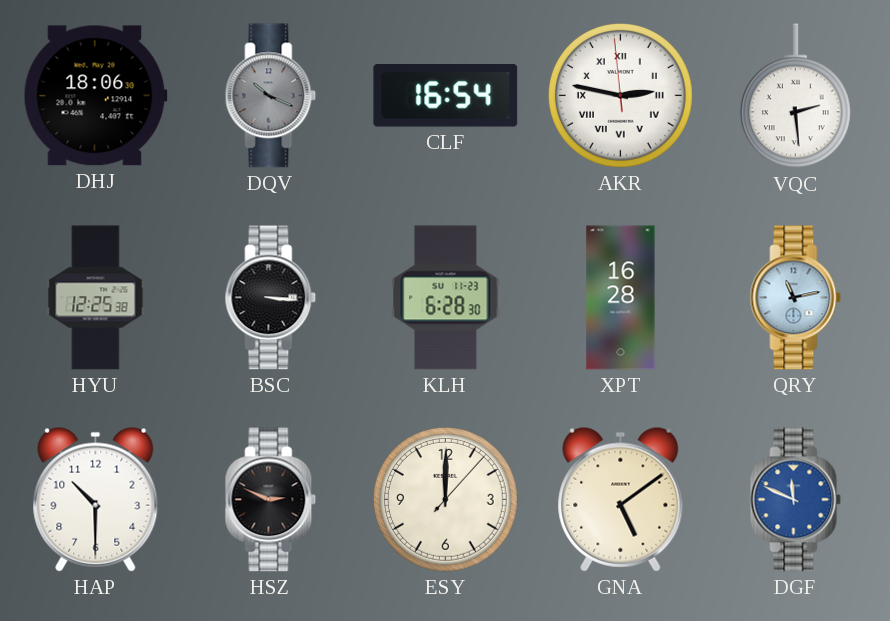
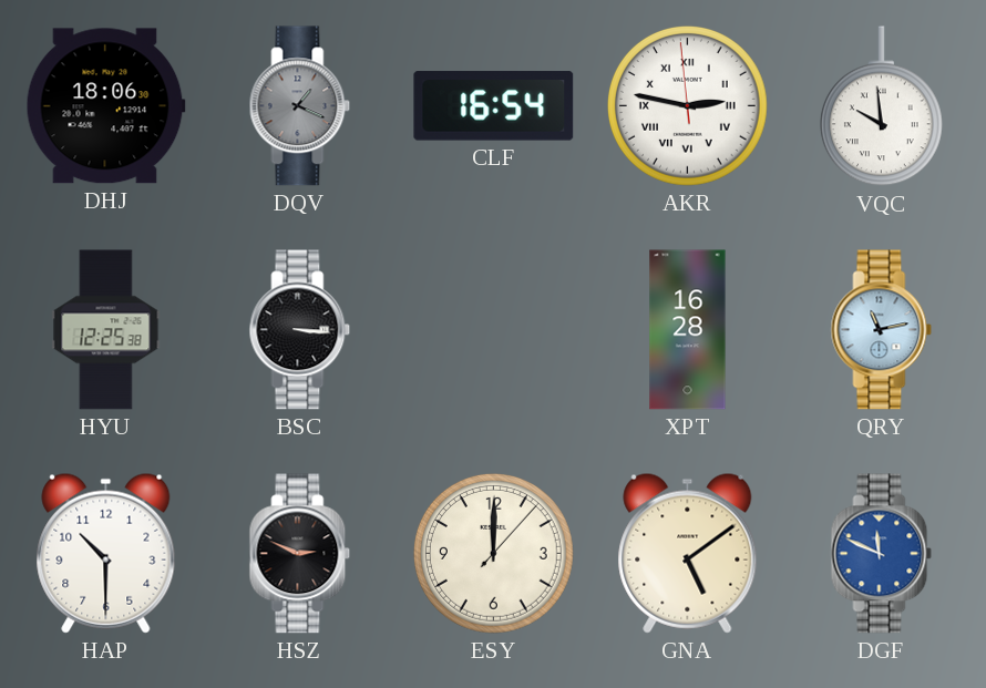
DQV: 10:19 -> 1:19
VQC: 2:29 -> 9:59
KLH: 6:28 -> none
